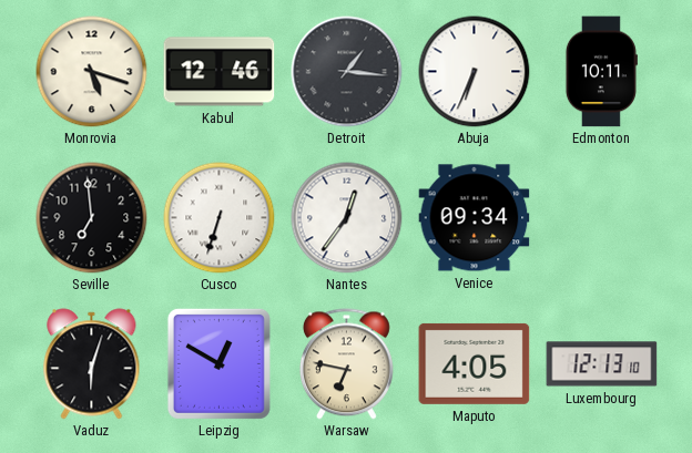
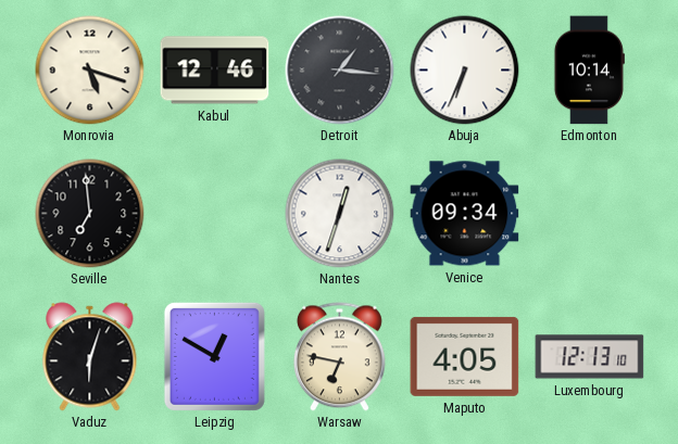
Edmonton: 10:11 -> 10:14
Cusco: 6:33 -> none
Nantes: 12:36 -> 12:33
